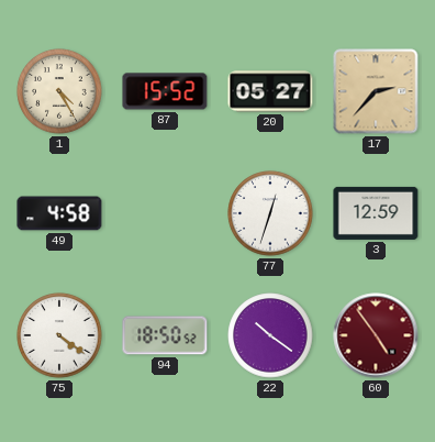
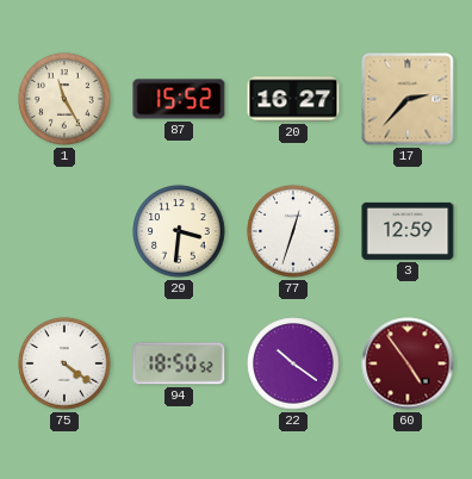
1: 4:25 -> 11:25
20: 05:27 -> 16:27
49: 4:58 -> none
29: none -> 3:31
